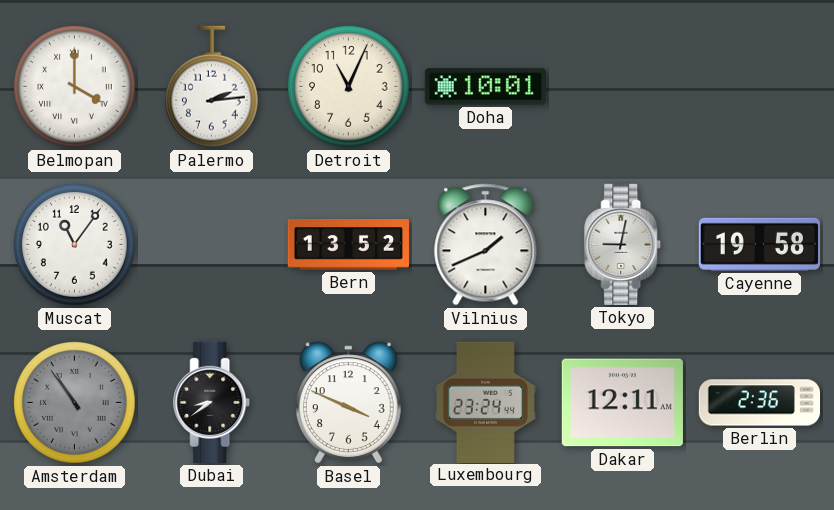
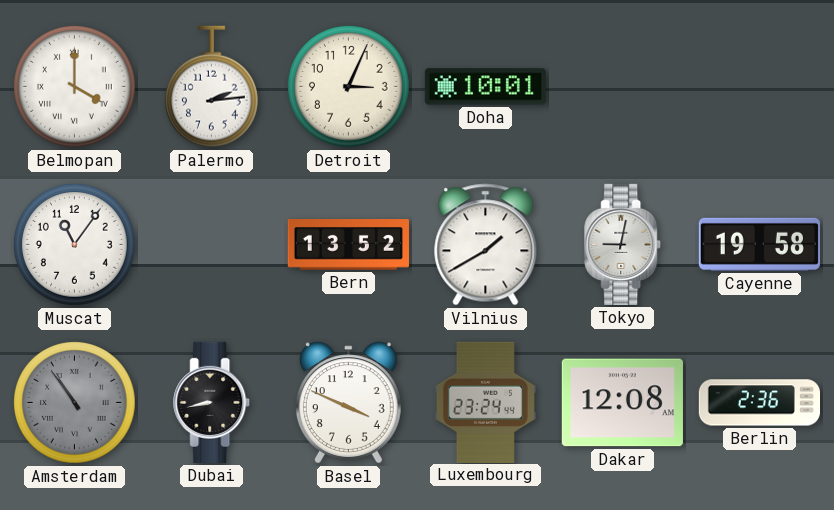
Detroit: 11:04 -> 3:04
Vilnius: 1:41 -> 1:40
Dubai: 8:39 -> 8:43
Dakar: 12:11 -> 12:08
